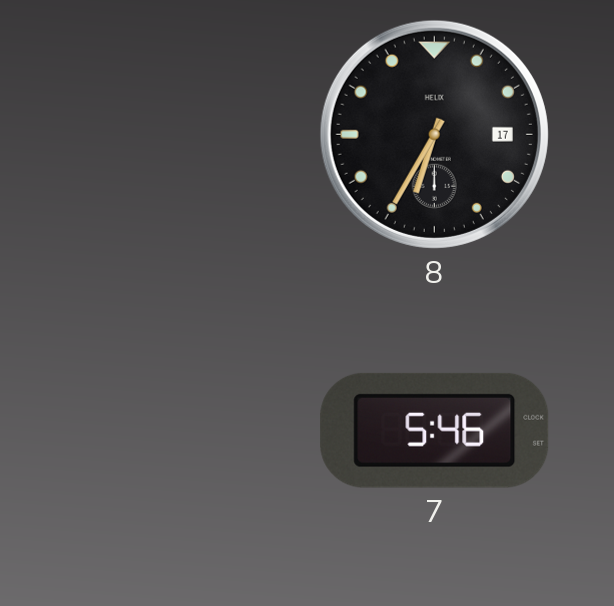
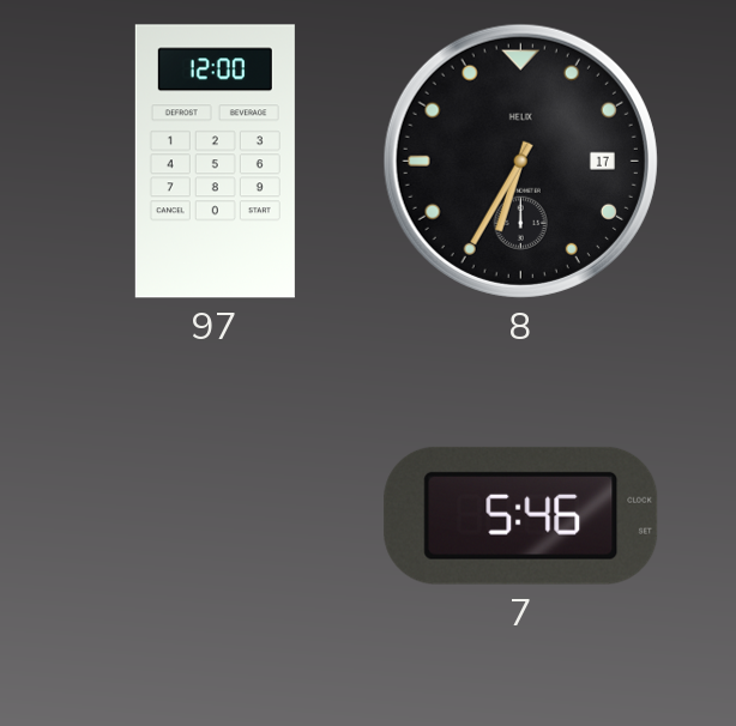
97: none -> 12:00
